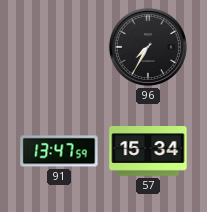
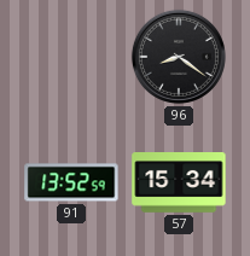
96: 7:35 -> 8:21
91: 13:47 -> 13:52
